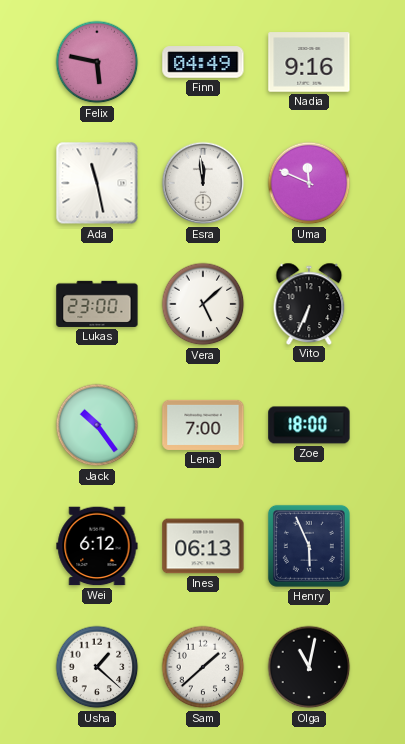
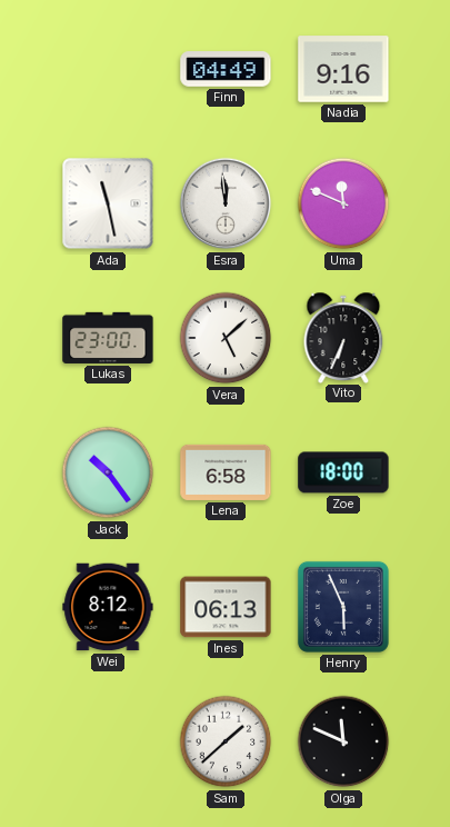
Felix: 5:47 -> none
Lena: 7:00 -> 6:58
Wei: 6:12 -> 8:12
Usha: 1:22 -> none
Olga: 11:02 -> 11:49
